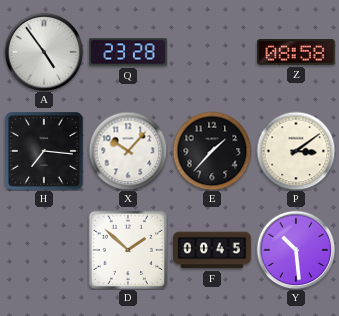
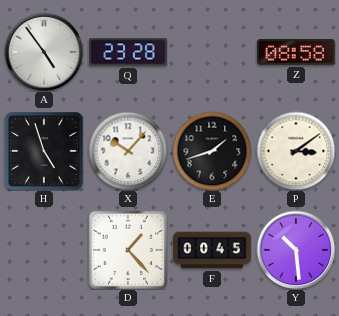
H: 7:16 -> 4:57
E: 1:37 -> 1:42
D: 1:52 -> 1:23
